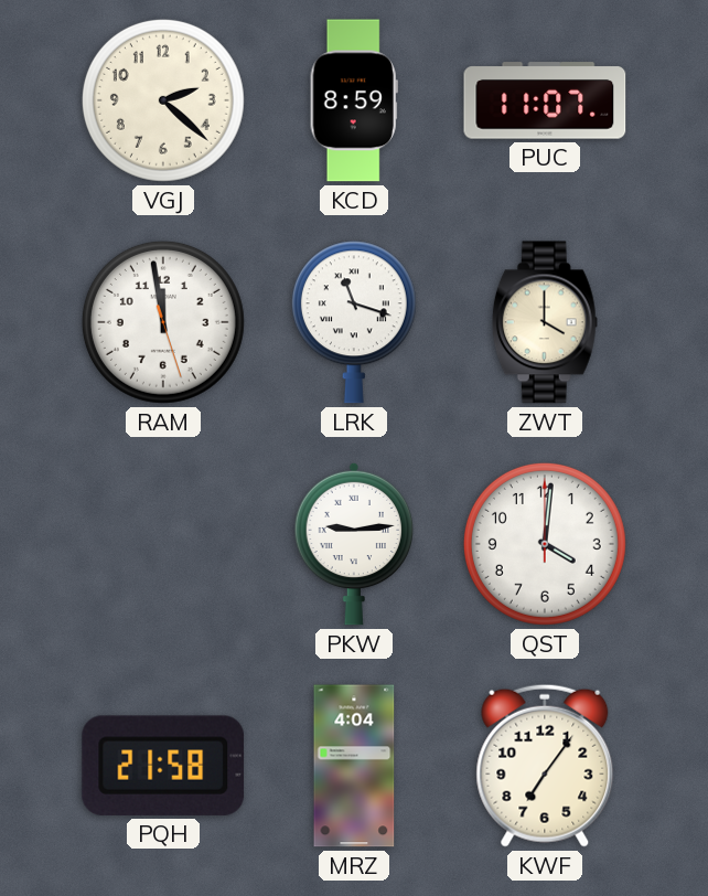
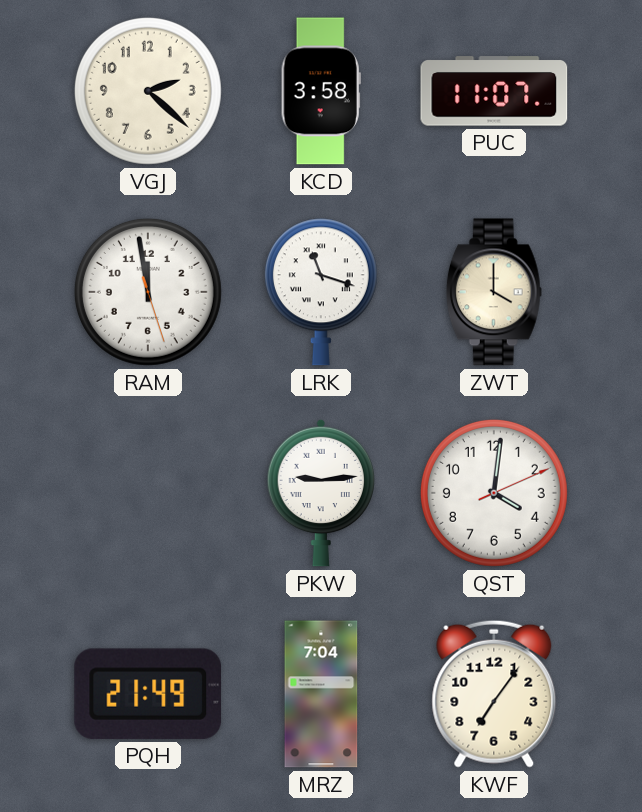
KCD: 8:59 -> 3:58
QST: 4:01:00 -> 4:01:11
PQH: 21:58 -> 21:49
MRZ: 4:04 -> 7:04
